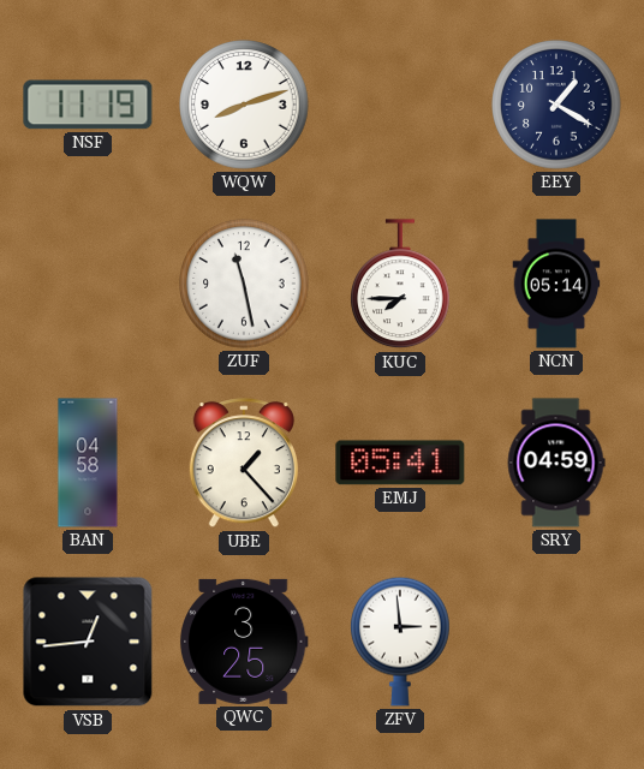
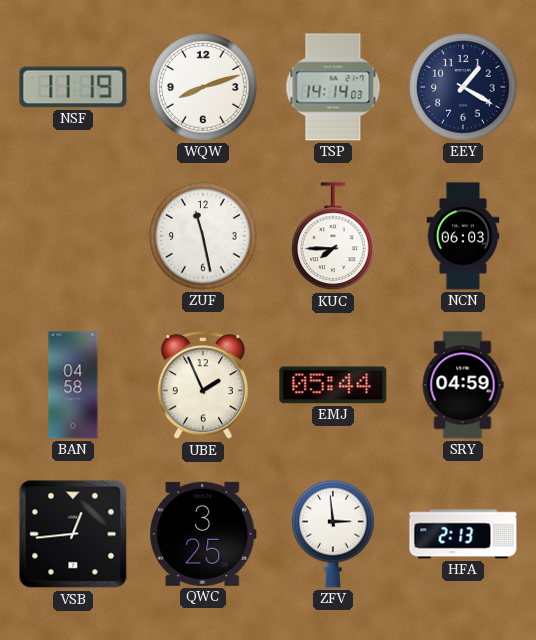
TSP: none -> 14:14
NCN: 05:14 -> 06:03
UBE: 1:23 -> 1:56
EMJ: 05:41 -> 05:44
HFA: none -> 2:13
